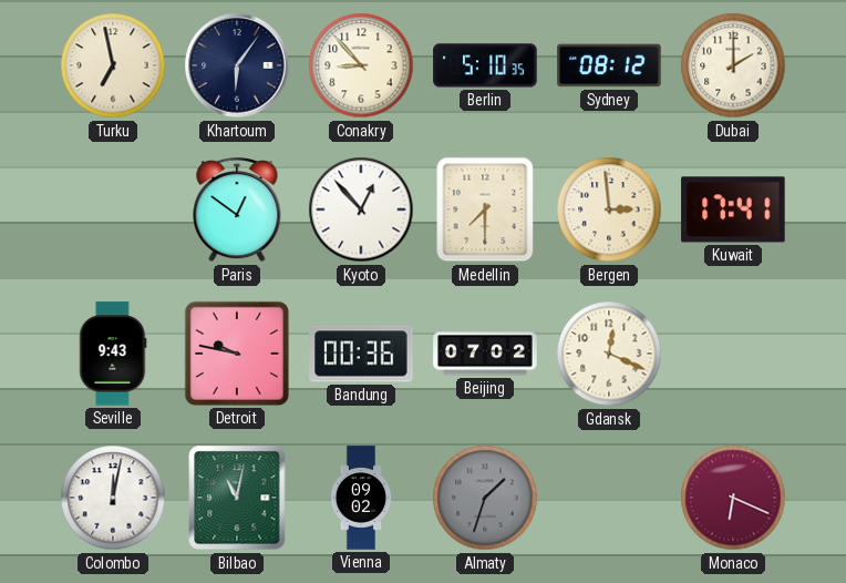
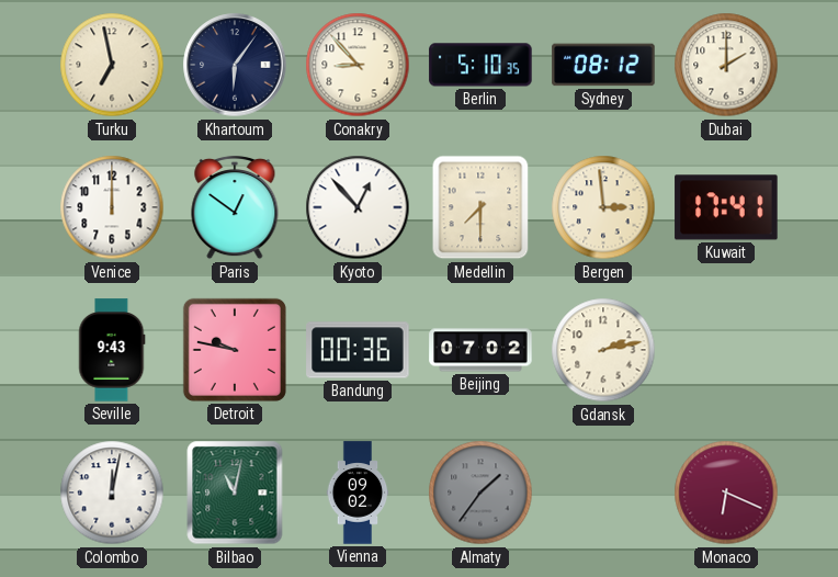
Venice: none -> 12:00
Gdansk: 12:19 -> 2:13
Almaty: 1:33 -> 1:36
